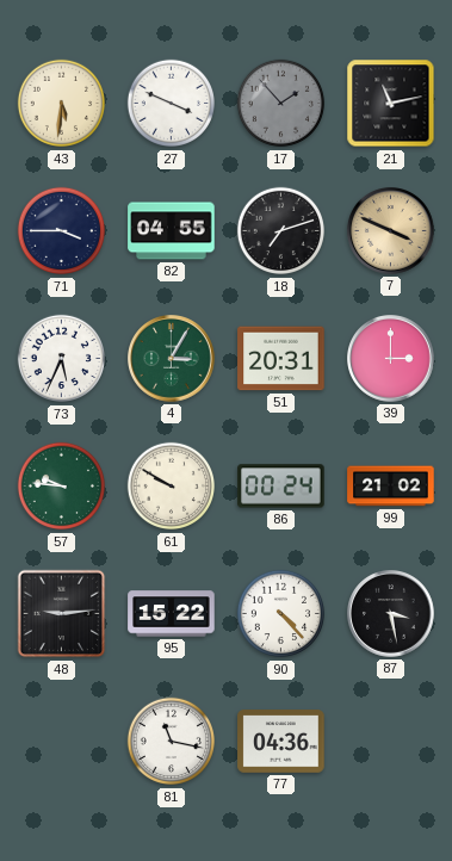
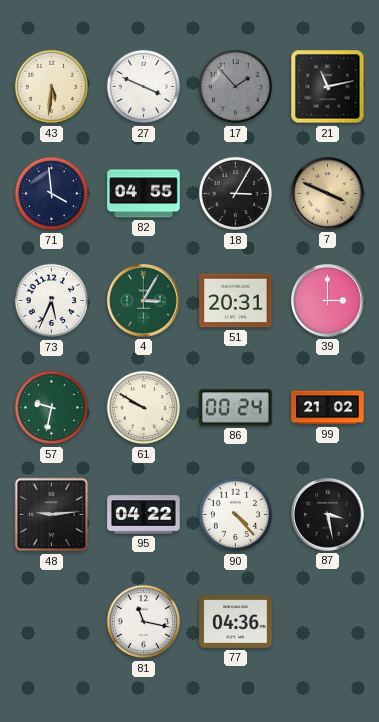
71: 3:45 -> 3:59
18: 7:12 -> 3:05
57: 9:46 -> 9:32
95: 15:22 -> 04:22
